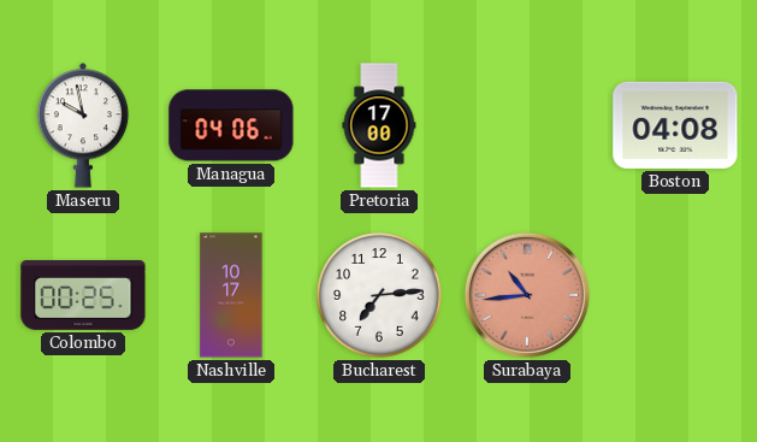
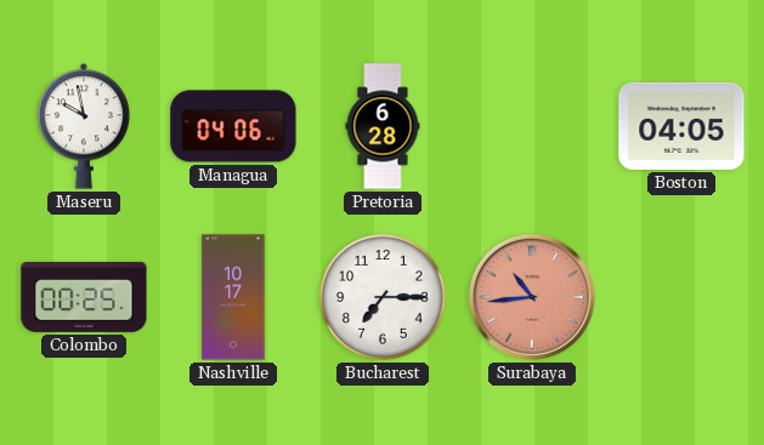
Pretoria: 17:00 -> 6:28
Boston: 04:08 -> 04:05
Bucharest: 7:14 -> 7:15
